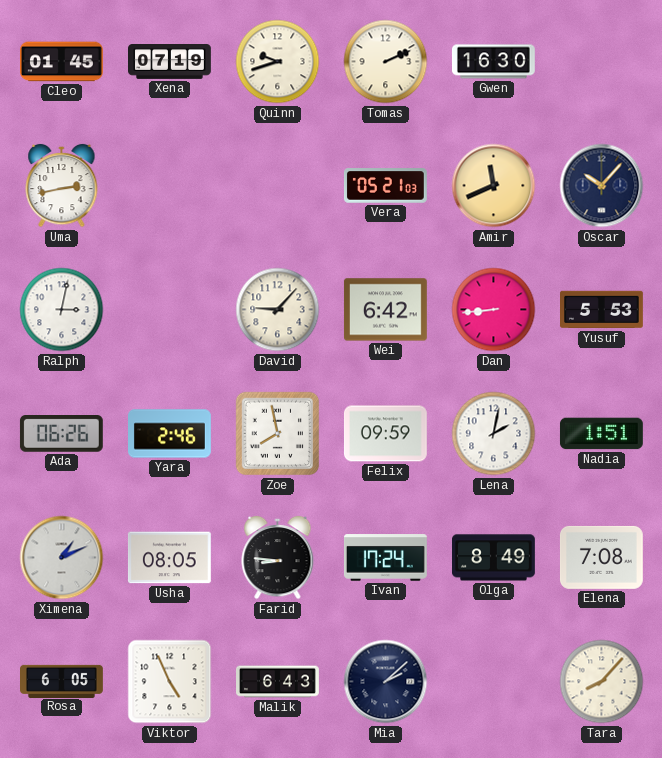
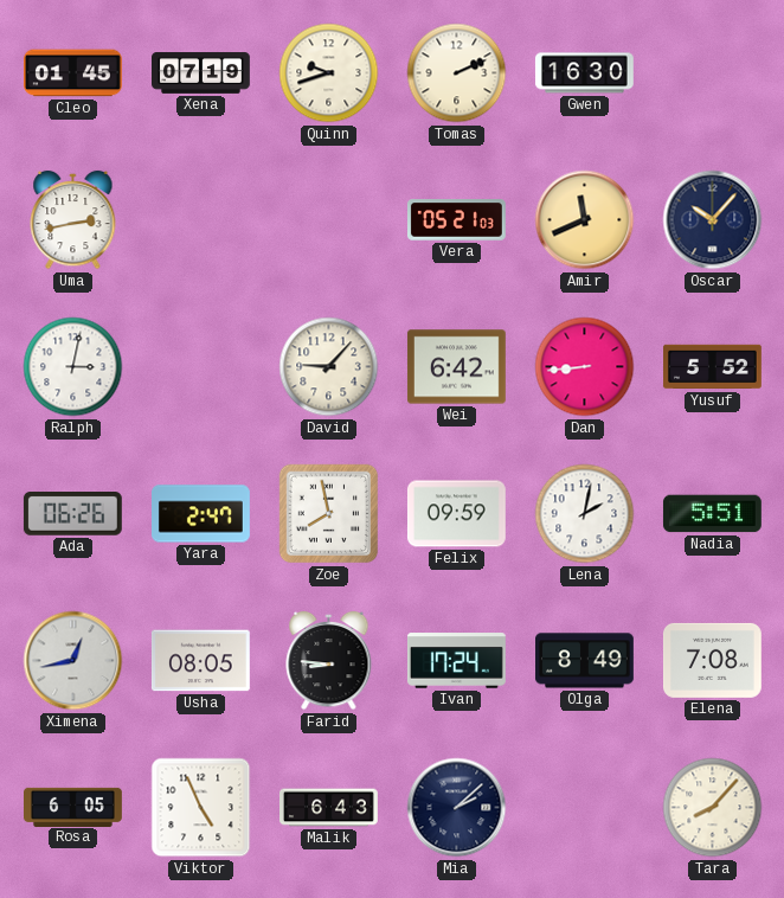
Yusuf: 5:53 -> 5:52
Yara: 2:46 -> 2:47
Nadia: 1:51 -> 5:51
Ximena: 1:11 -> 12:43
